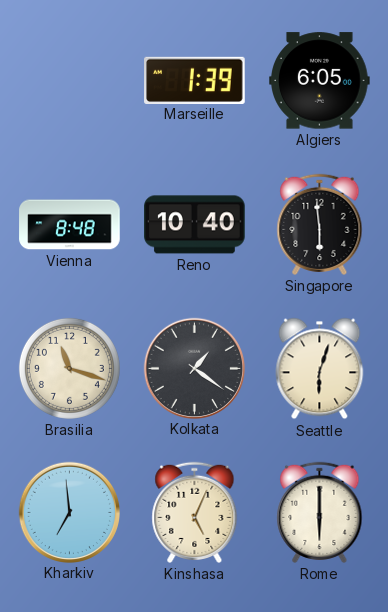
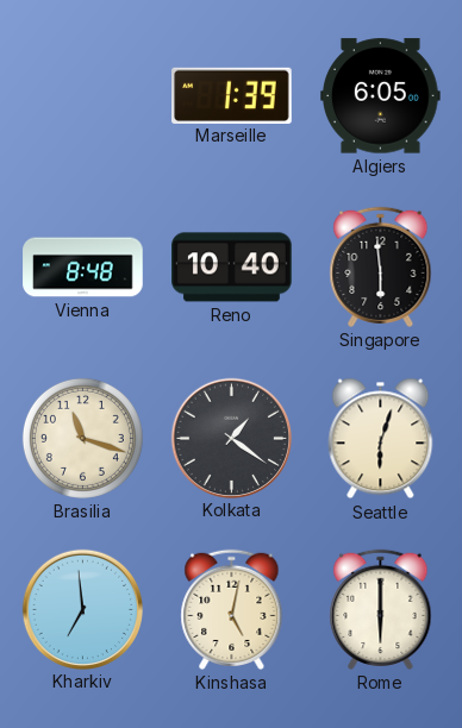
Kinshasa: 5:04 -> 5:02
